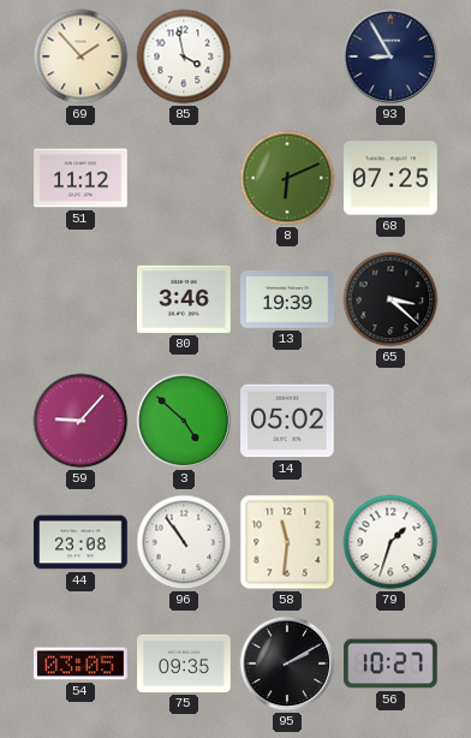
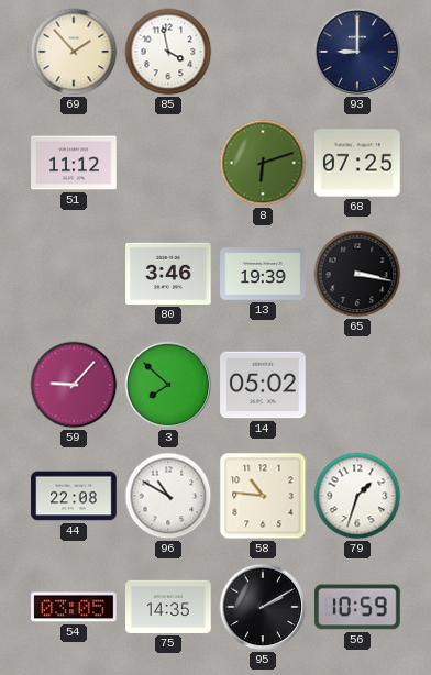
93: 8:55 -> 9:00
8: 6:11 -> 6:12
65: 3:22 -> 3:17
3: 4:52 -> 7:52
44: 23:08 -> 22:08
96: 10:54 -> 10:50
58: 11:31 -> 10:46
75: 09:35 -> 14:35
56: 10:27 -> 10:59
